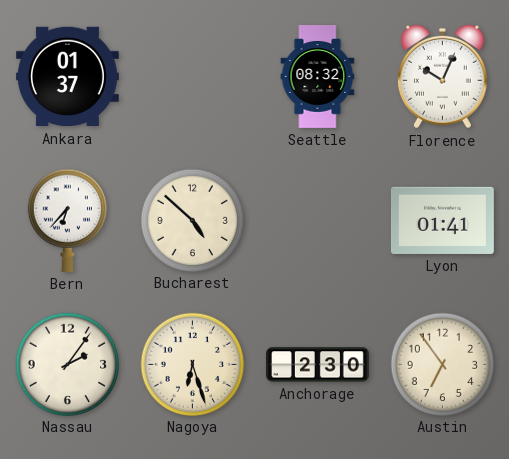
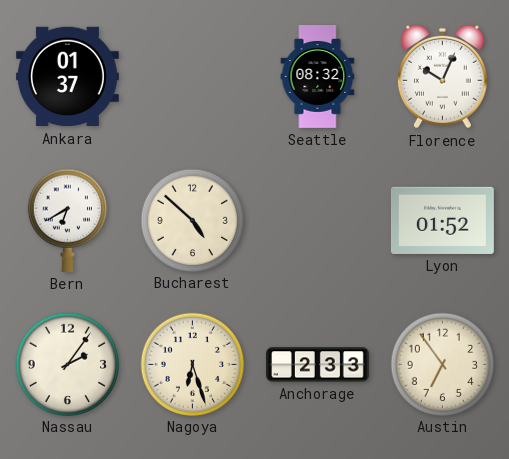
Bern: 6:37 -> 6:40
Lyon: 01:41 -> 01:52
Anchorage: 2:30 -> 2:33
